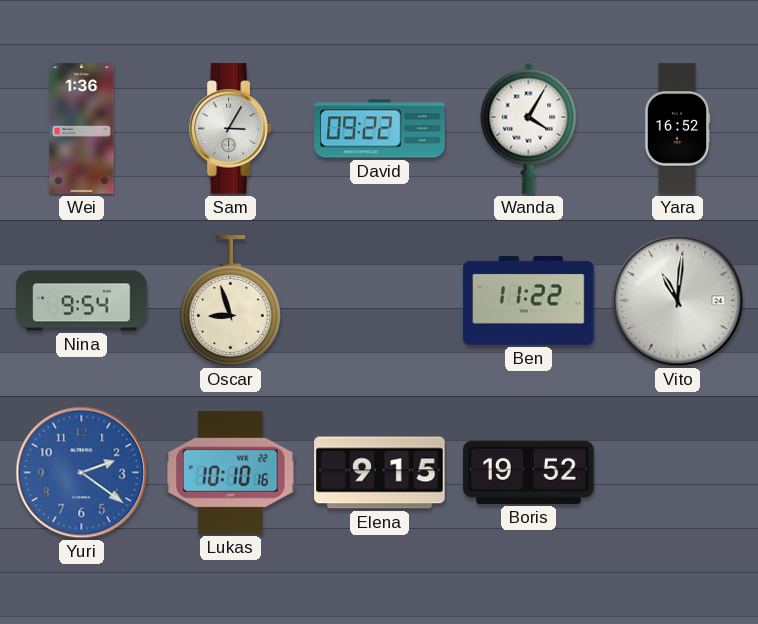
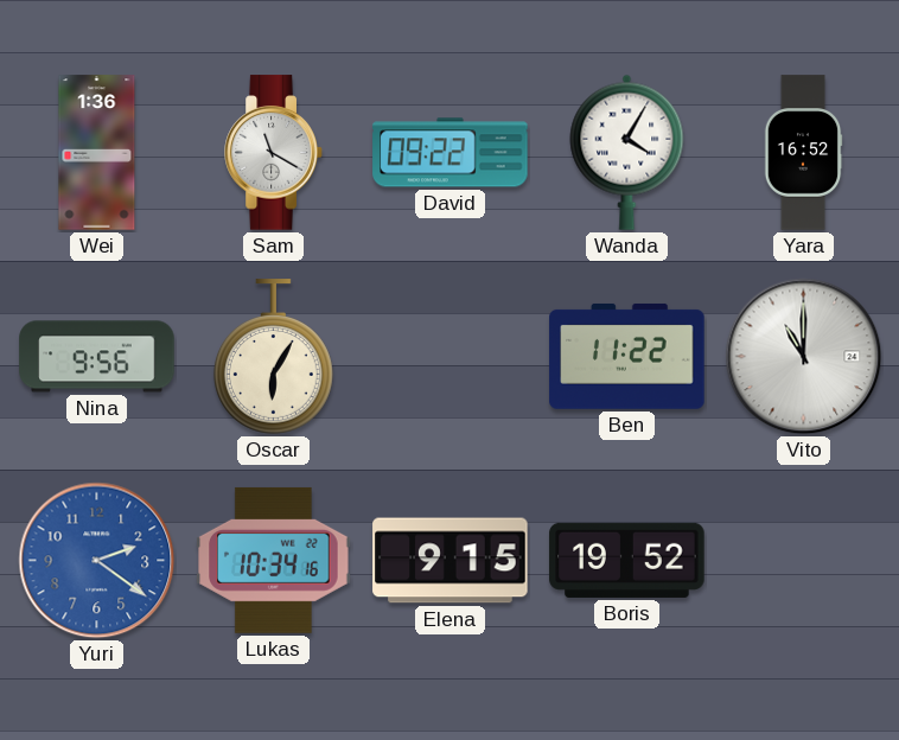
Sam: 3:05 -> 11:20
Nina: 9:54 -> 9:56
Oscar: 8:57 -> 6:05
Vito: 11:01 -> 11:00
Lukas: 10:10 -> 10:34
